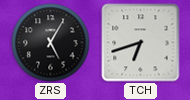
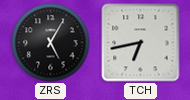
TCH: 6:42 -> 6:43
